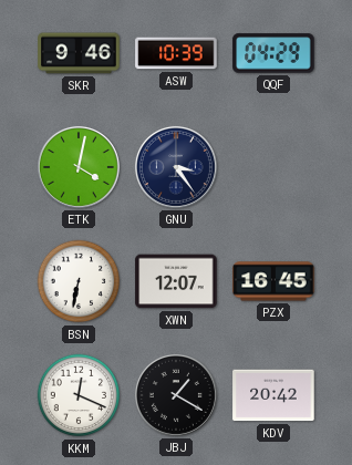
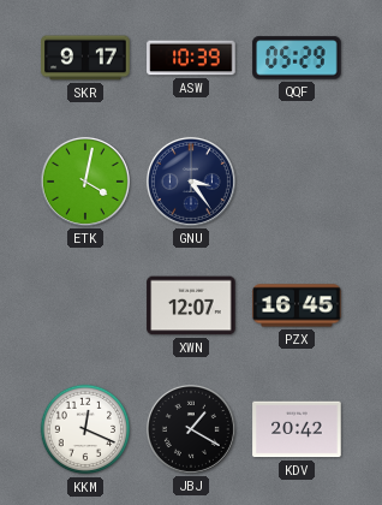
SKR: 9:46 -> 9:17
QQF: 04:29 -> 05:29
BSN: 6:32 -> none
